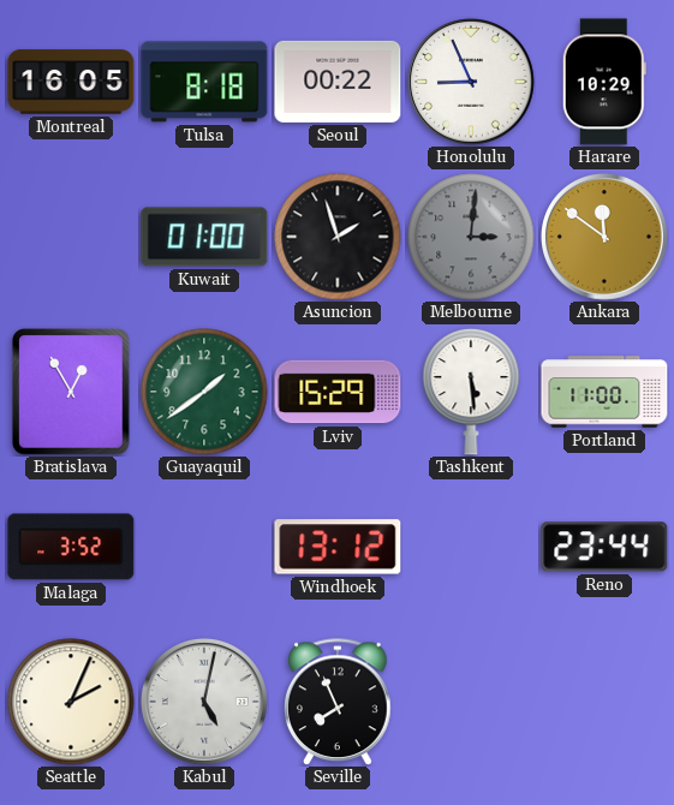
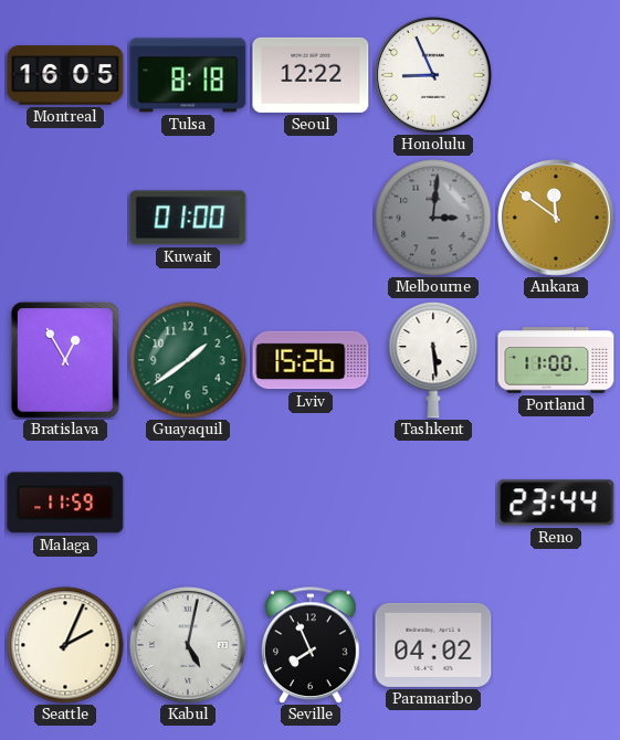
Seoul: 00:22 -> 12:22
Harare: 10:29 -> none
Asuncion: 1:57 -> none
Lviv: 15:29 -> 15:26
Malaga: 3:52 -> 11:59
Windhoek: 13:12 -> none
Paramaribo: none -> 04:02
